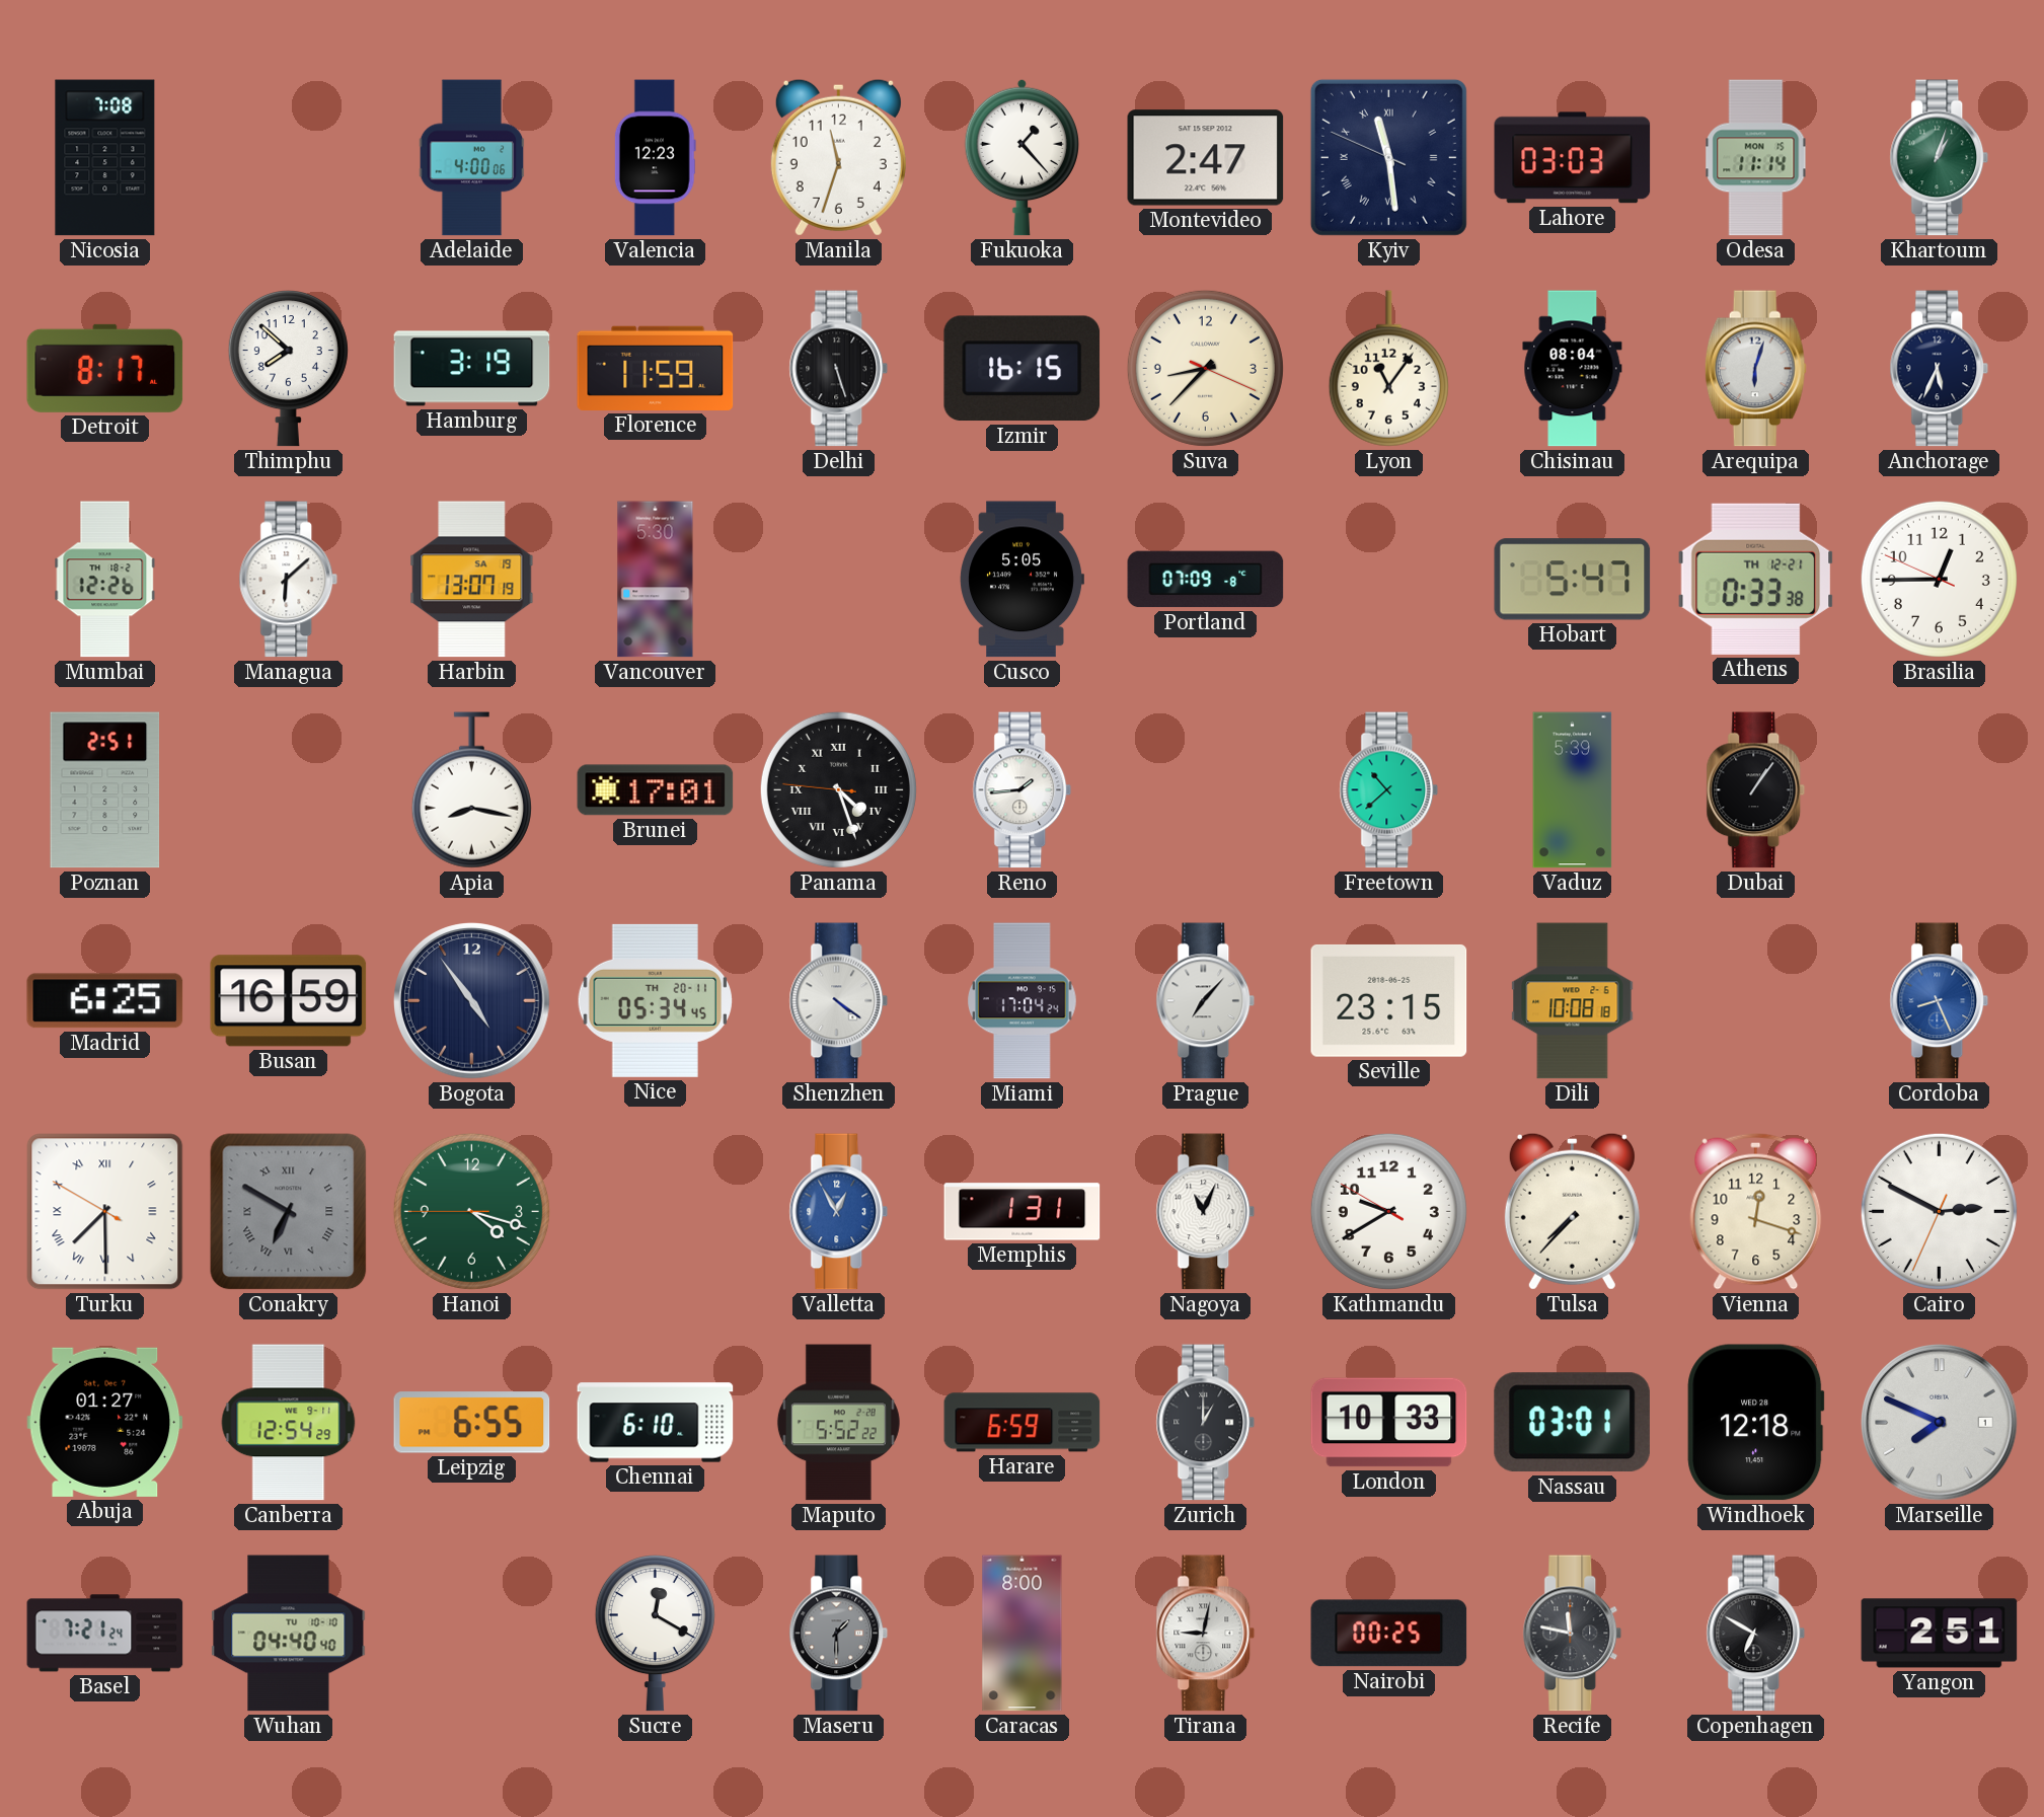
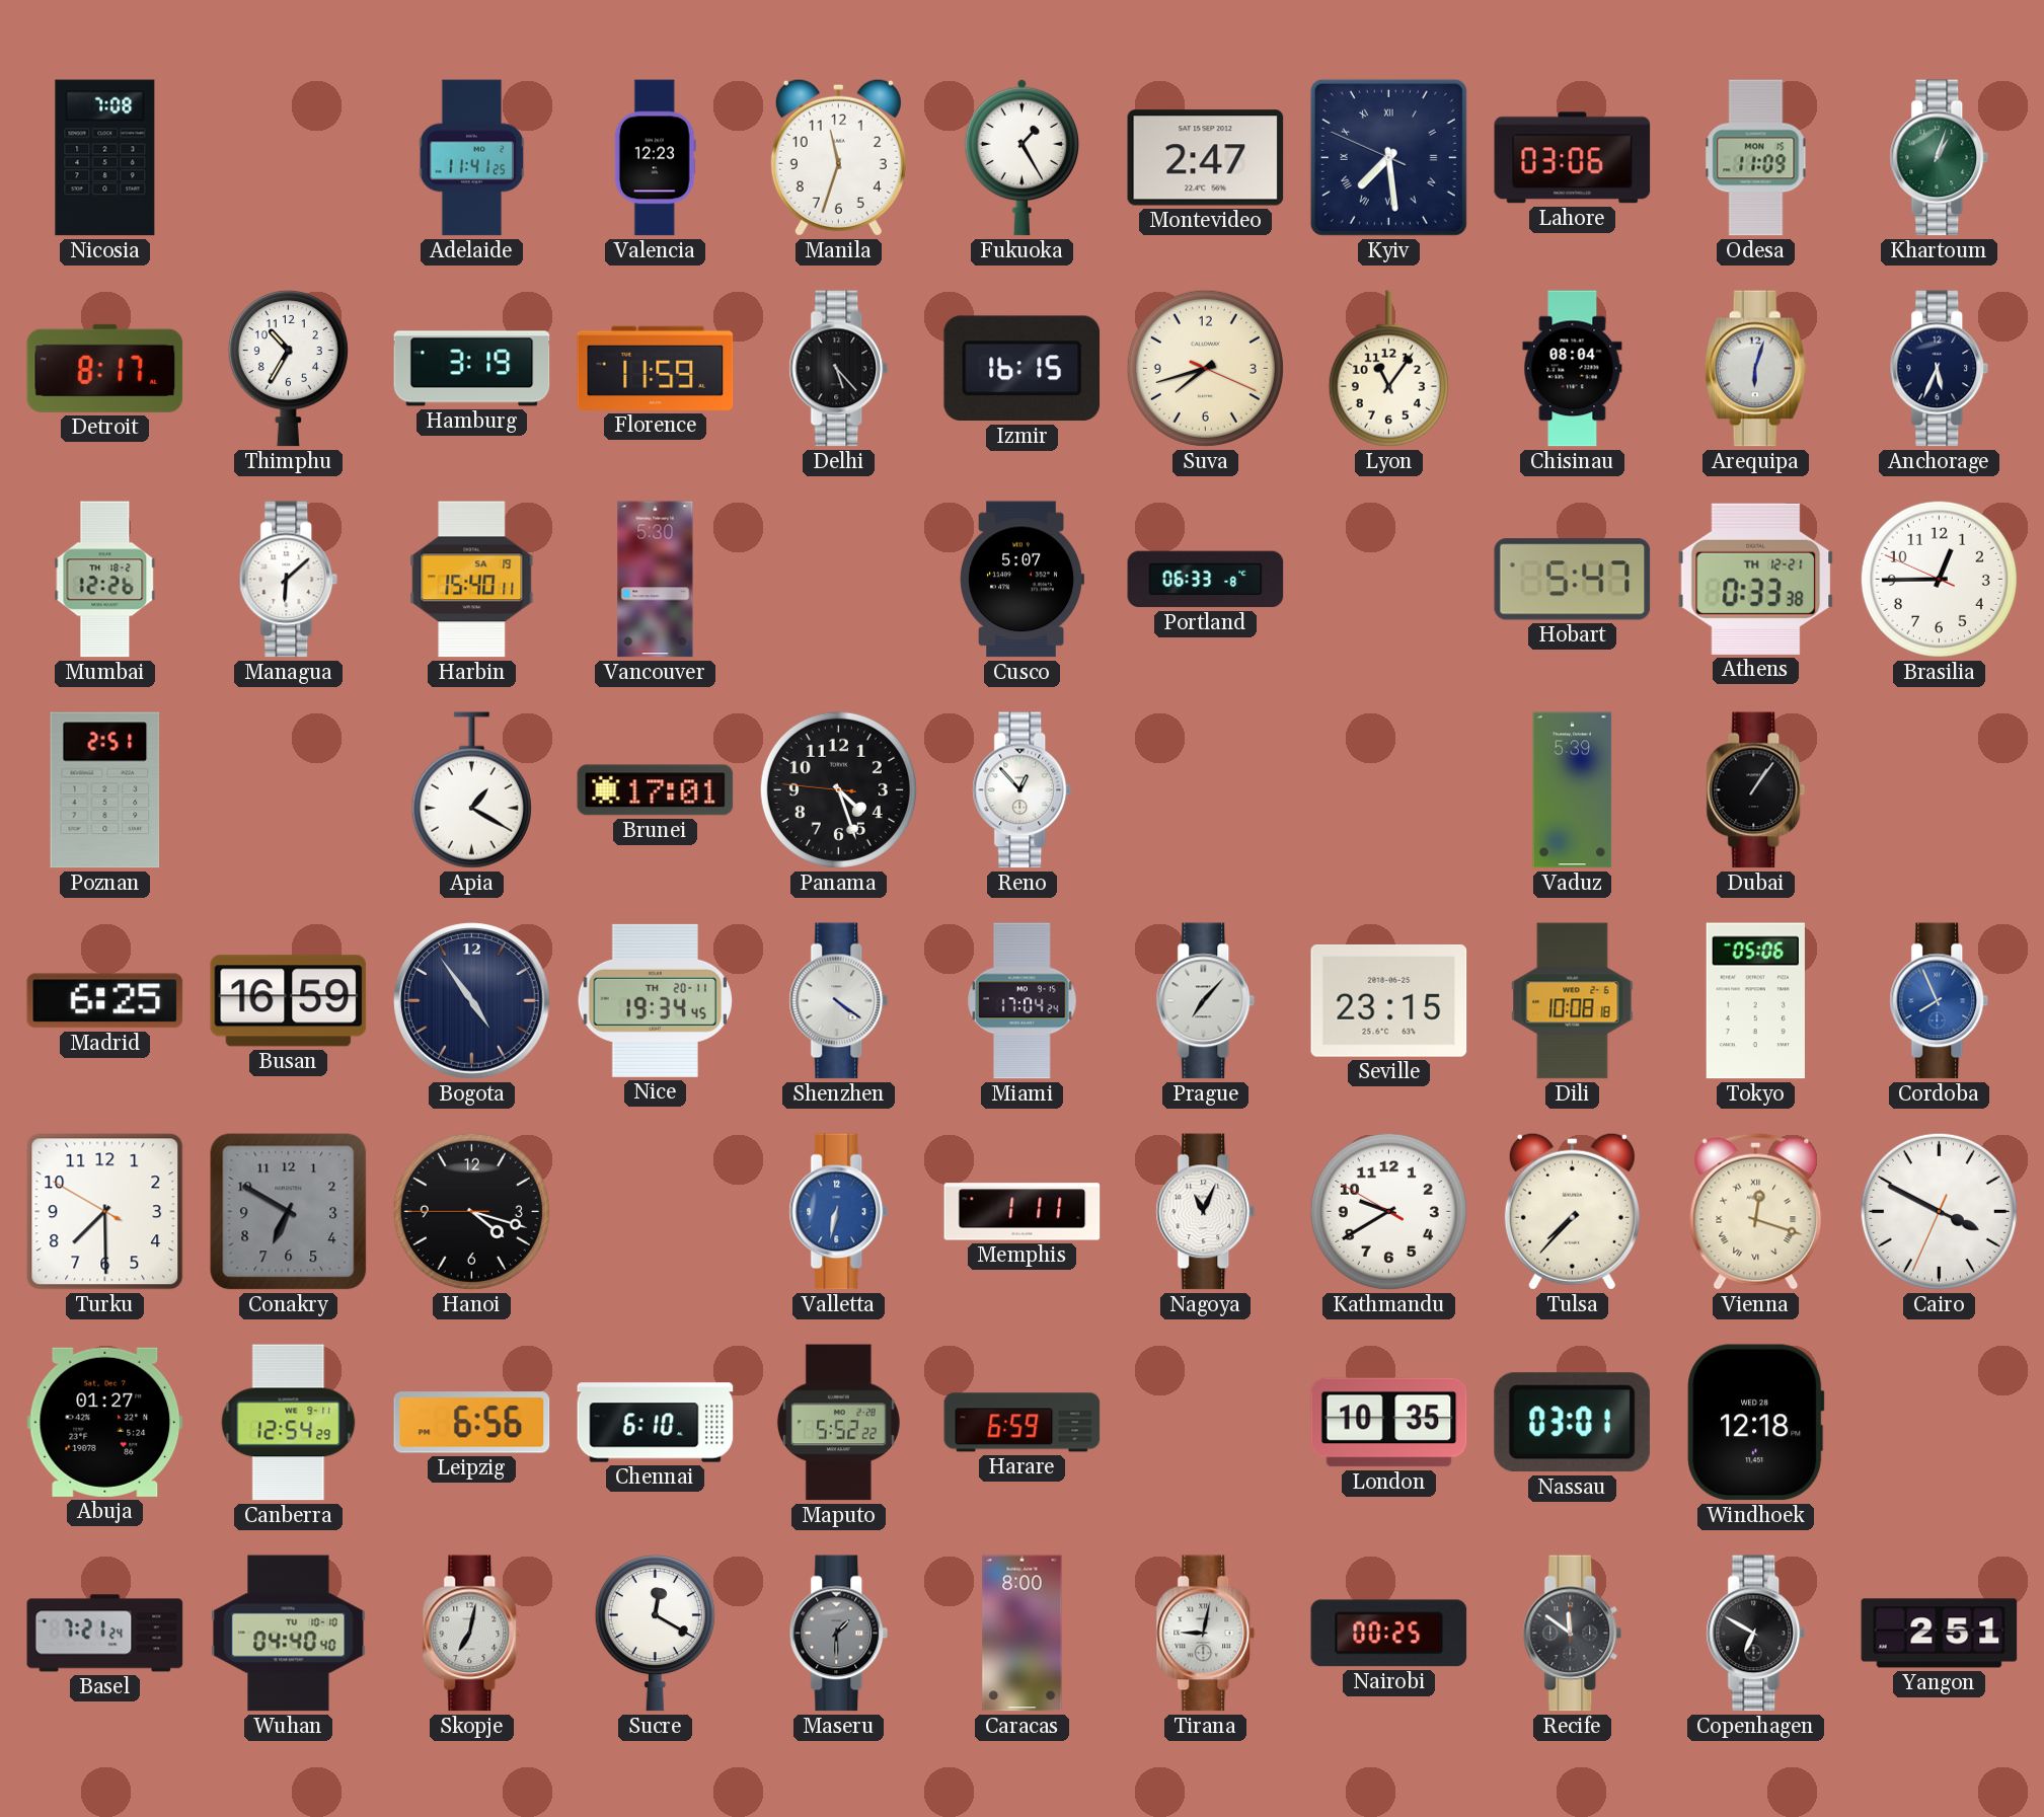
Adelaide: 4:00 -> 11:41
Fukuoka: 1:23 -> 1:25
Kyiv: 11:28 -> 7:28
Lahore: 03:03 -> 03:06
Odesa: 11:14 -> 11:09
Thimphu: 7:52 -> 10:35
Delhi: 5:27 -> 5:23
Suva: 8:37 -> 7:42
Harbin: 13:07 -> 15:40
Cusco: 5:05 -> 5:07
Portland: 07:09 -> 06:33
Apia: 8:17 -> 1:20
Panama numerals: Roman -> Arabic
Reno: 1:44 -> 12:53
Freetown: 10:38 -> none
Nice: 05:34 -> 19:34
Tokyo: none -> 05:06
Cordoba: 8:26 -> 7:56
Turku numerals: Roman -> Arabic
Conakry numerals: Roman -> Arabic
Hanoi dial: green -> black
Valletta: 12:55 -> 6:32
Memphis: 1:31 -> 1:11
Vienna numerals: Arabic -> Roman
Cairo: 2:49 -> 3:49
Leipzig: 6:55 -> 6:56
Zurich: 1:00 -> none
London: 10:33 -> 10:35
Marseille: 7:49 -> none
Skopje: none -> 7:02
Recife: 11:47 -> 11:51
